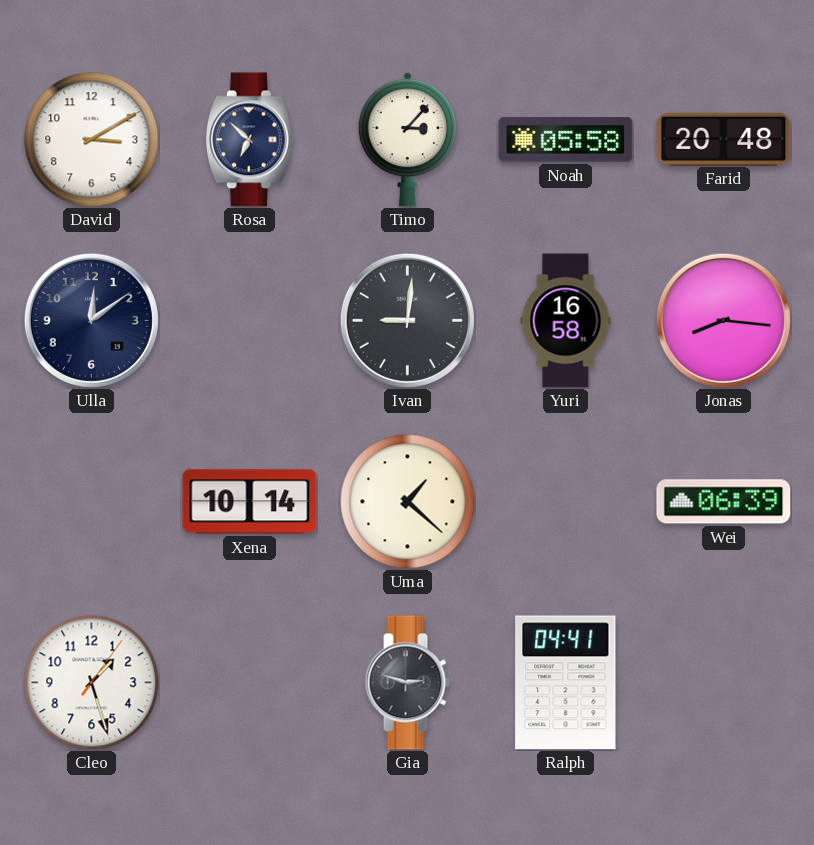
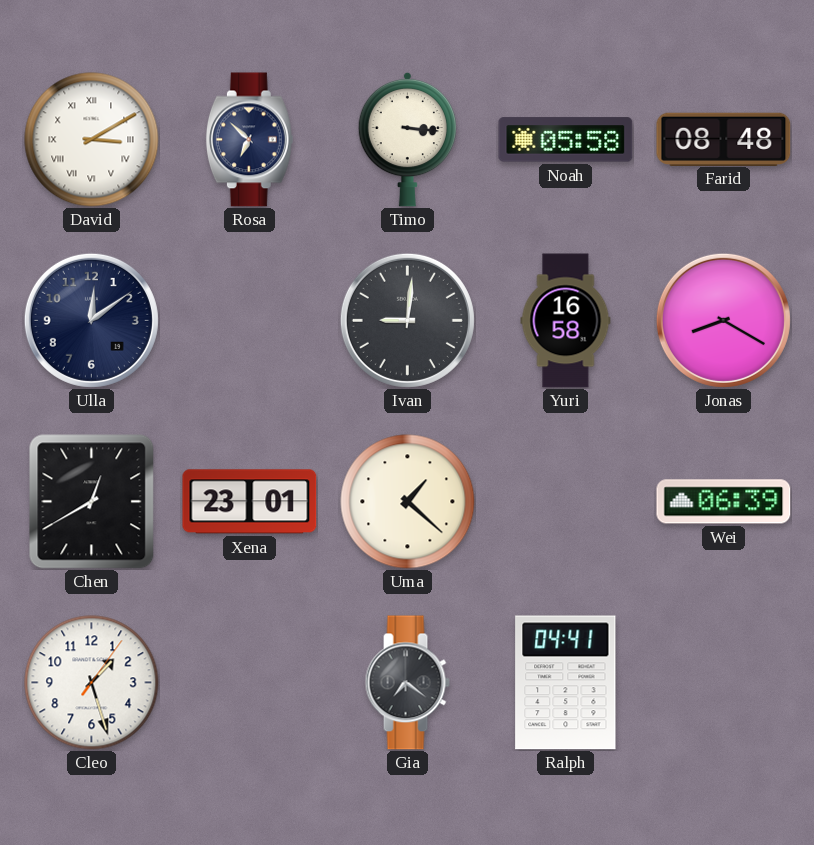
David numerals: Arabic -> Roman
Timo: 3:07 -> 3:16
Farid: 20:48 -> 08:48
Jonas: 8:16 -> 8:20
Chen: none -> 12:40
Xena: 10:14 -> 23:01
Gia: 2:48 -> 7:21
